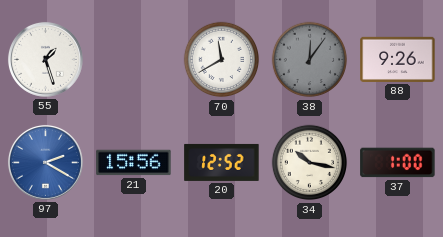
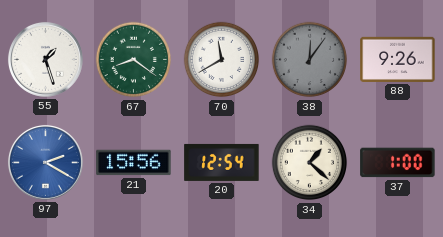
67: none -> 8:21
20: 12:52 -> 12:54
34: 10:17 -> 1:22
